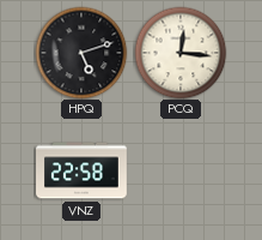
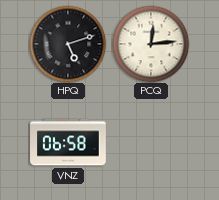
PCQ: 12:16 -> 12:14
VNZ: 22:58 -> 06:58
